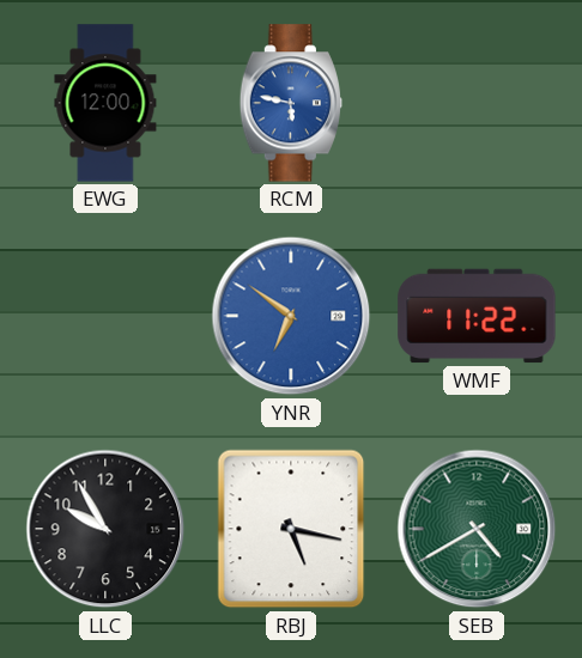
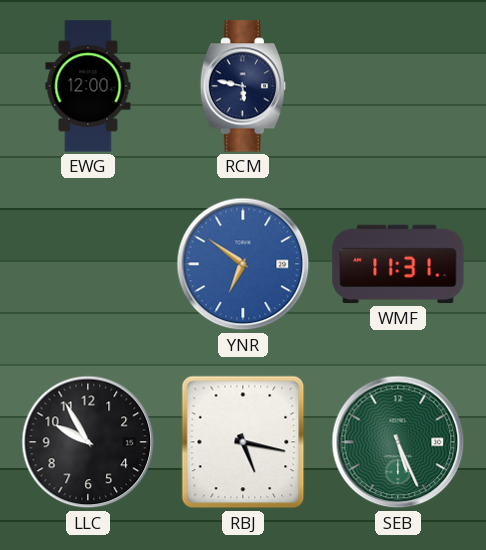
RCM dial: blue -> navy
WMF: 11:22 -> 11:31
SEB: 4:40 -> 5:26
